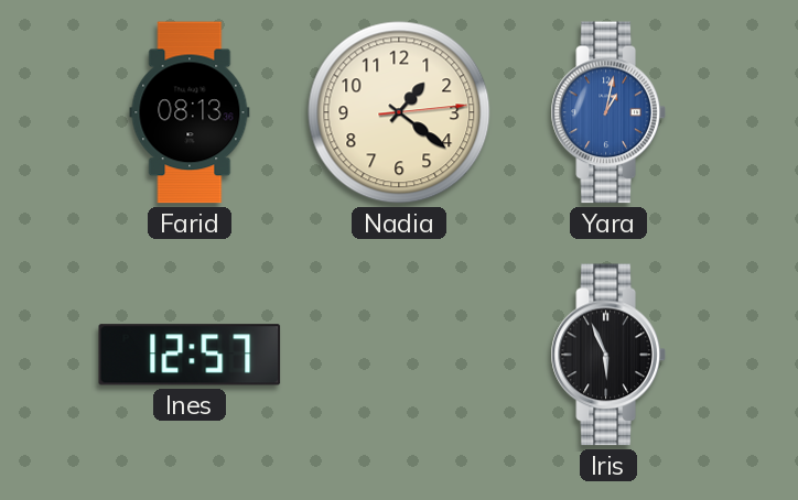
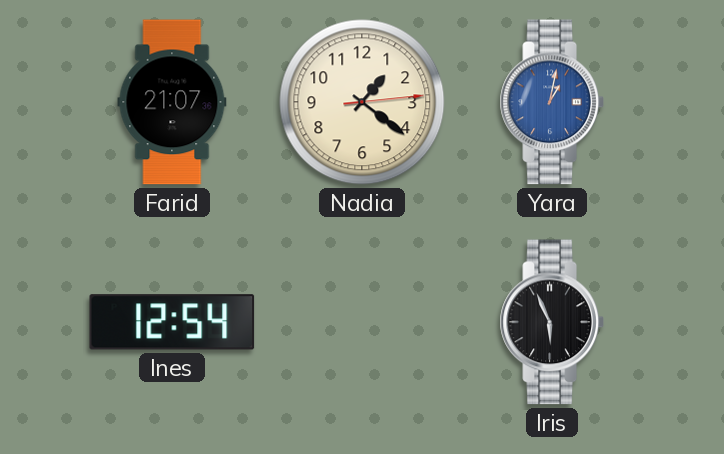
Farid: 08:13 -> 21:07
Ines: 12:57 -> 12:54
